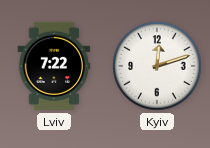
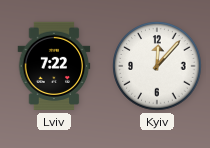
Kyiv: 12:12 -> 12:07
